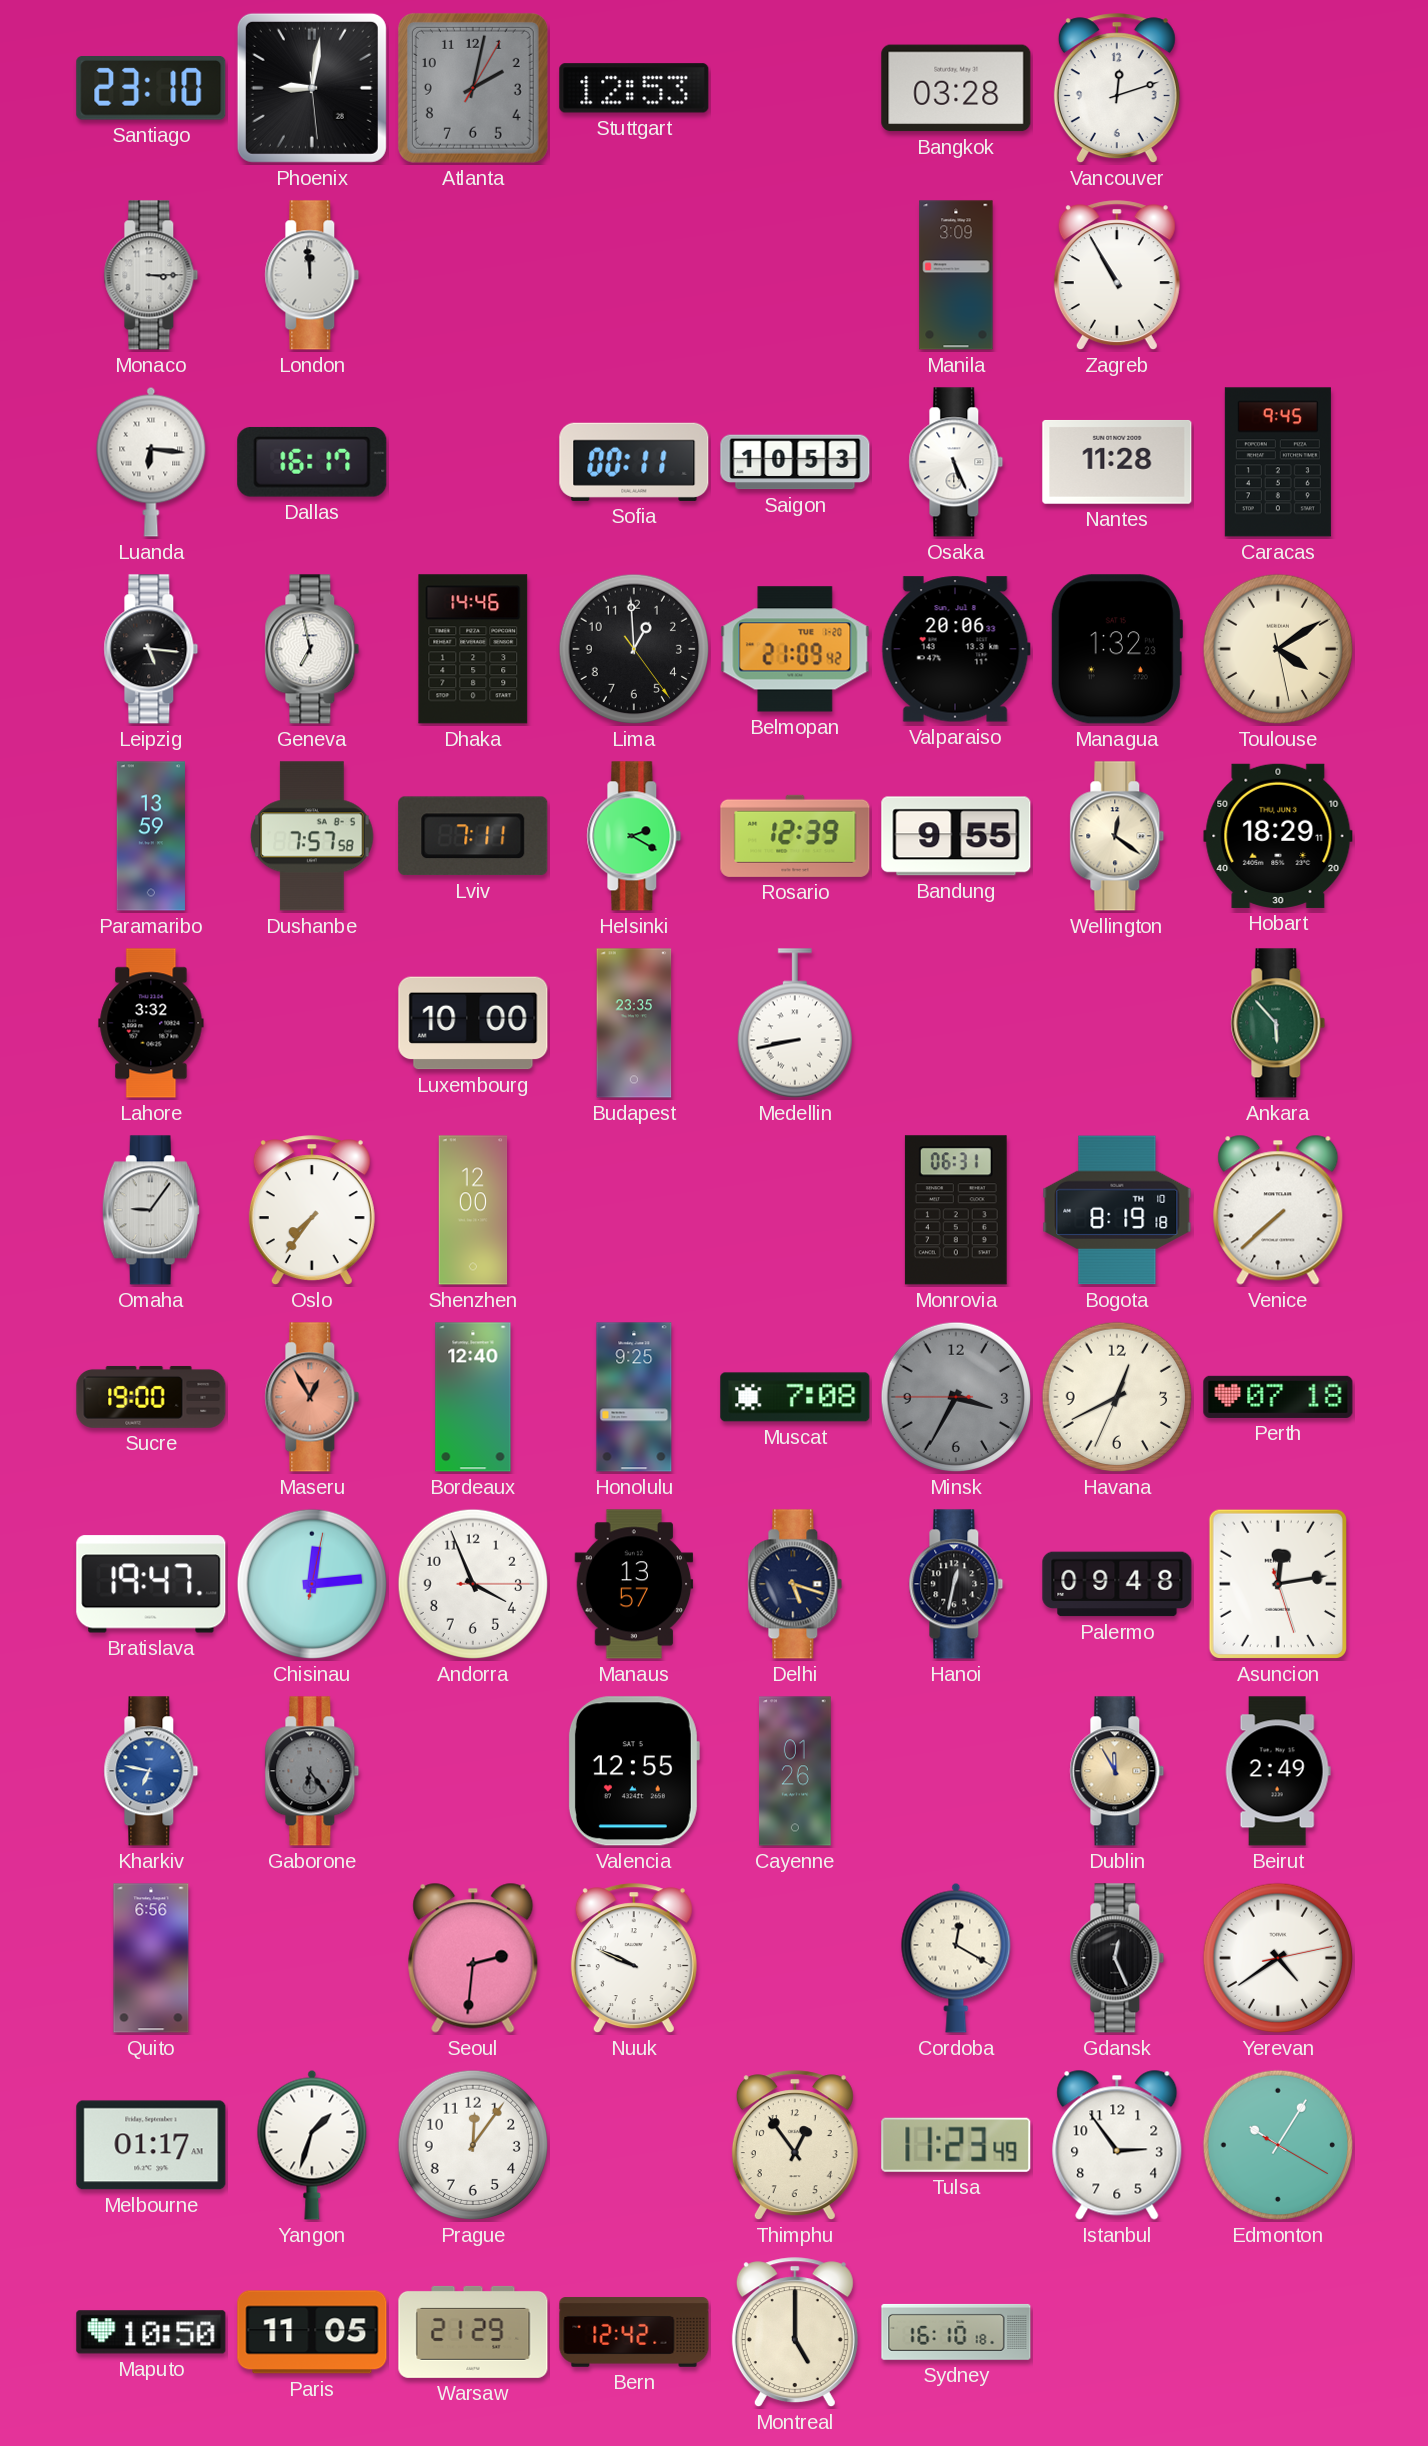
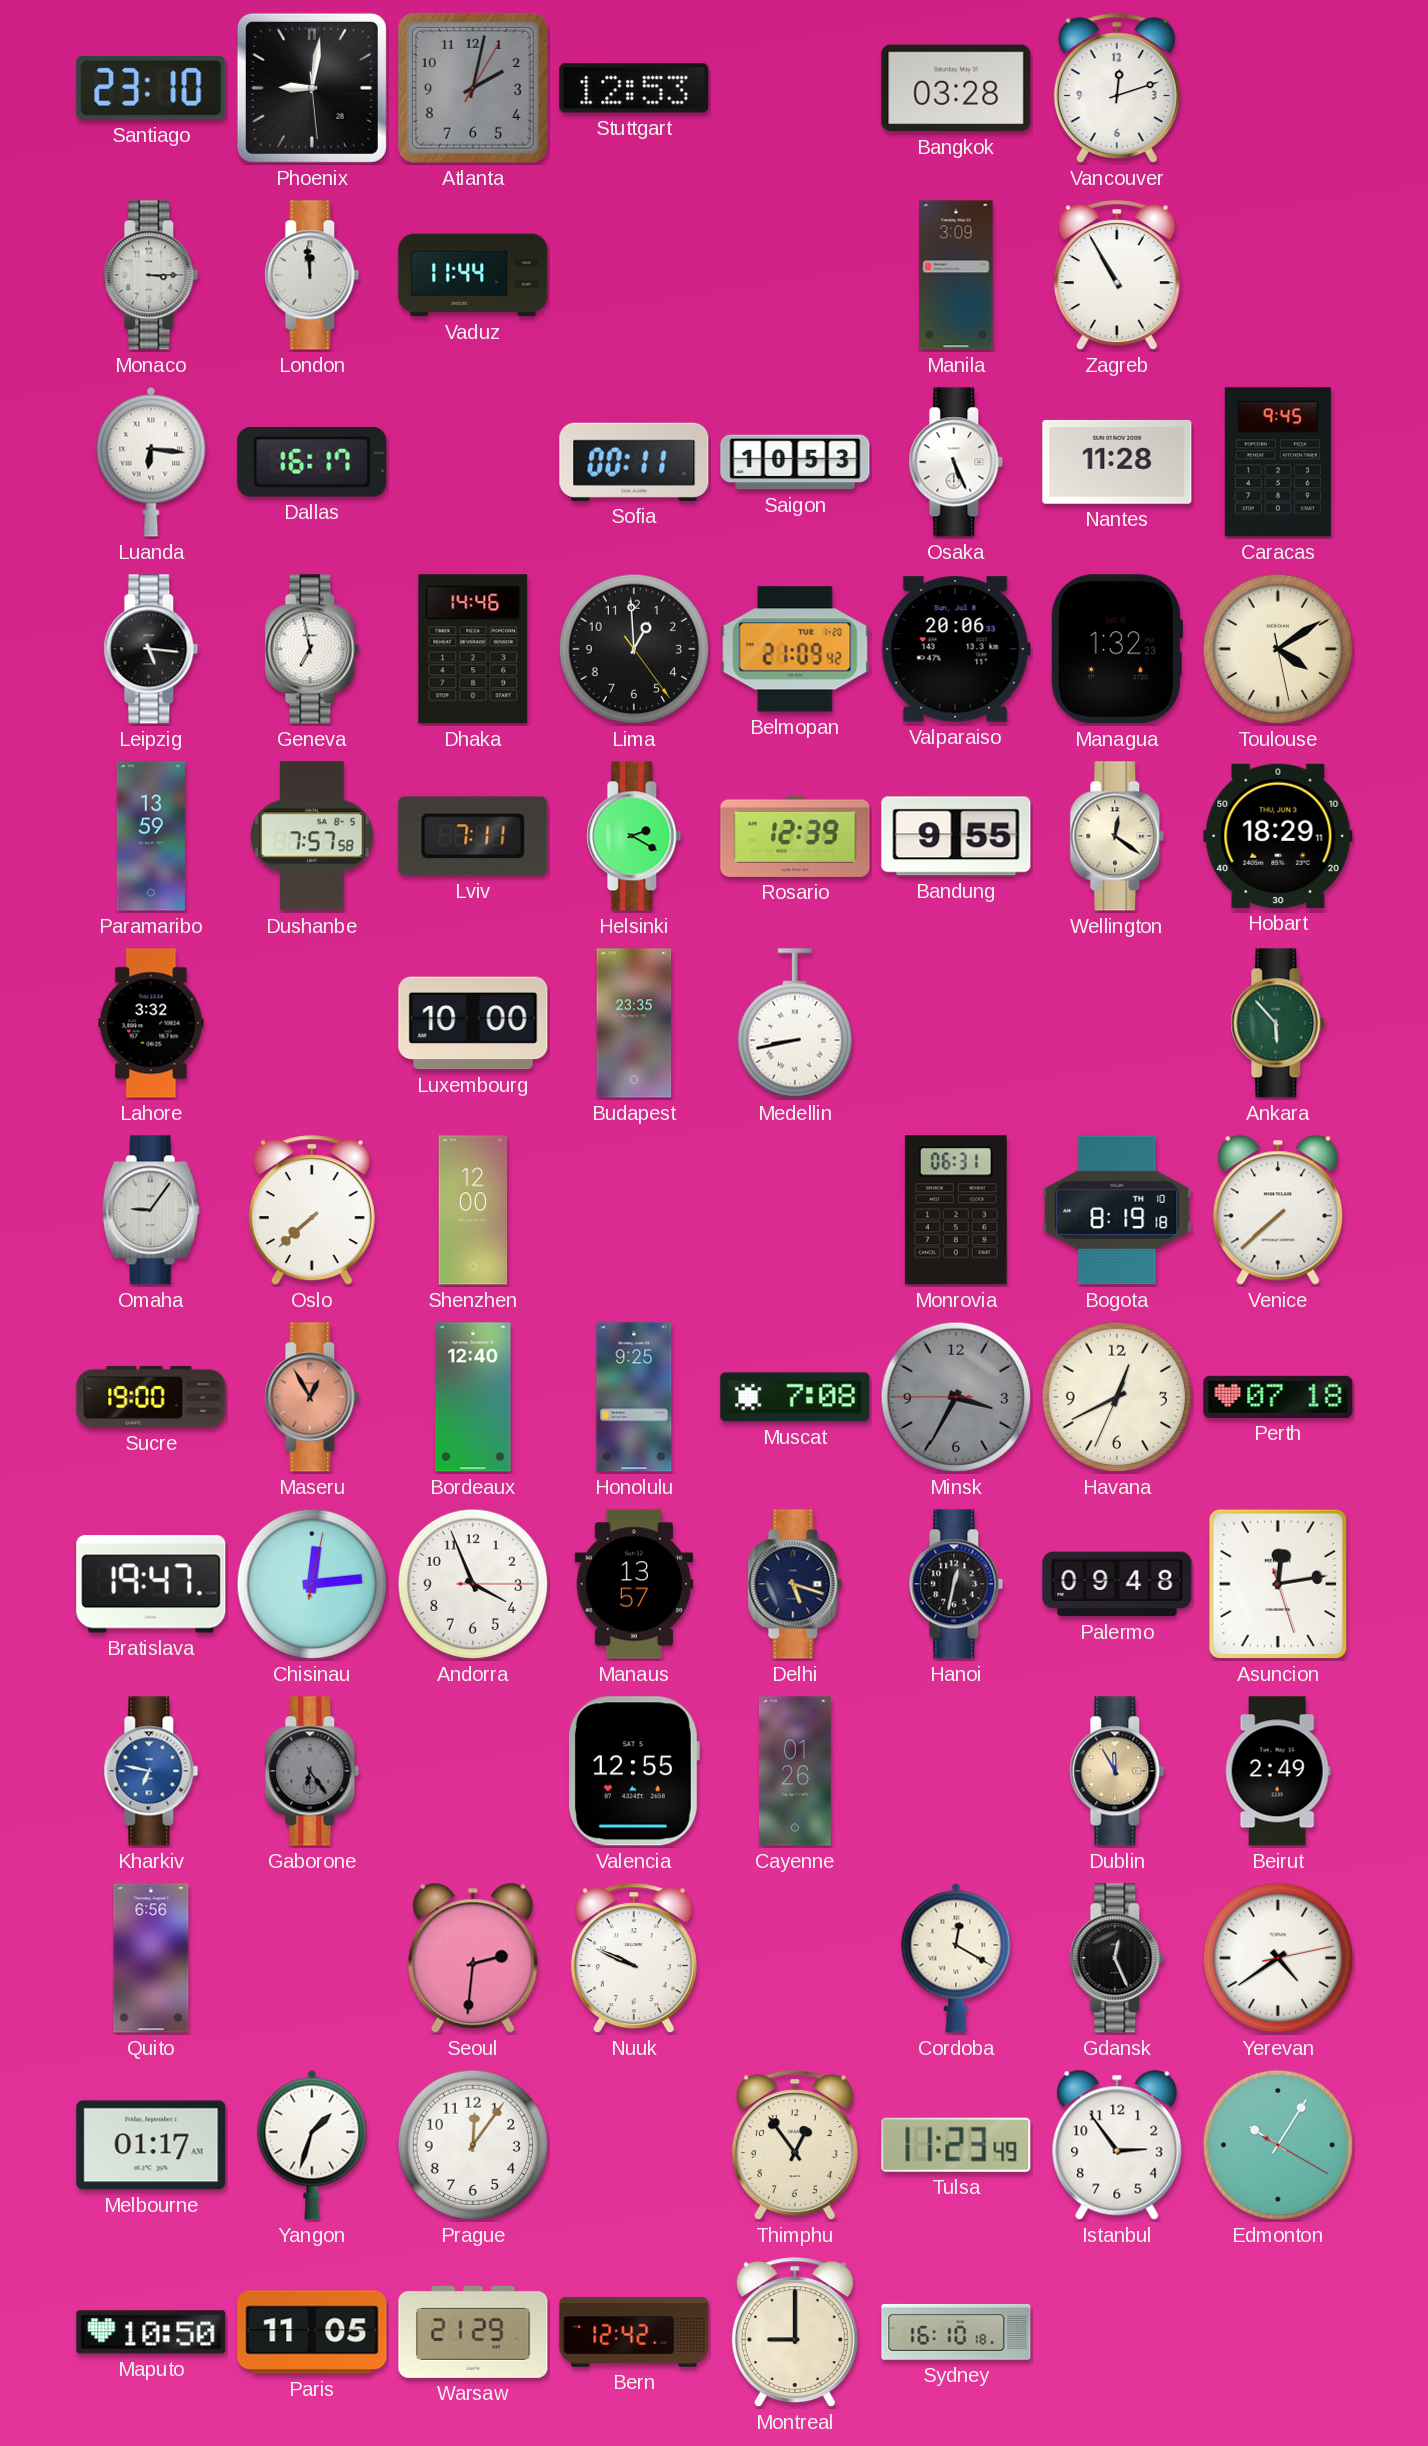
Vaduz: none -> 11:44
Oslo: 7:36 -> 7:38
Montreal: 5:00 -> 9:00
